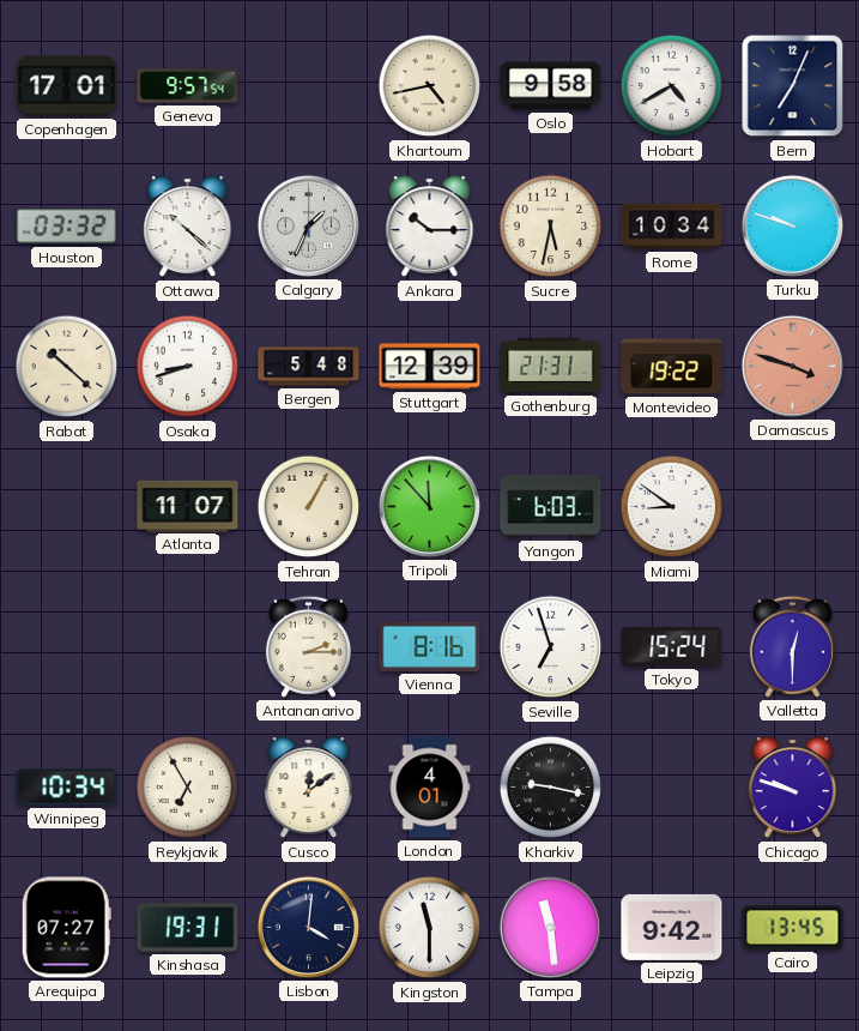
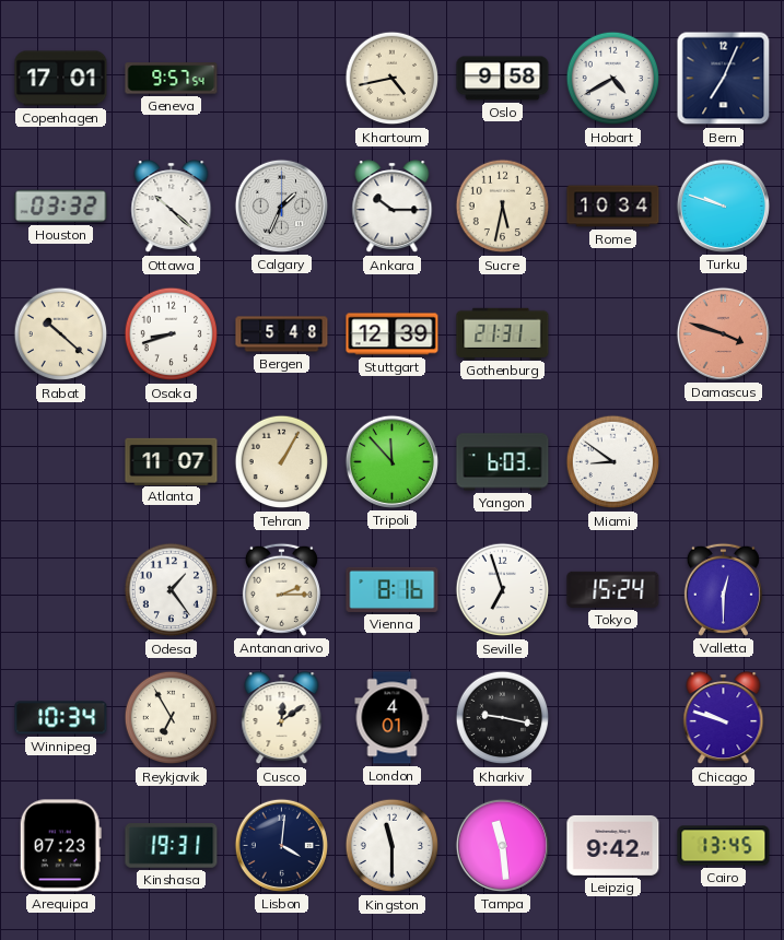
Montevideo: 19:22 -> none
Odesa: none -> 1:24
Arequipa: 07:27 -> 07:23
